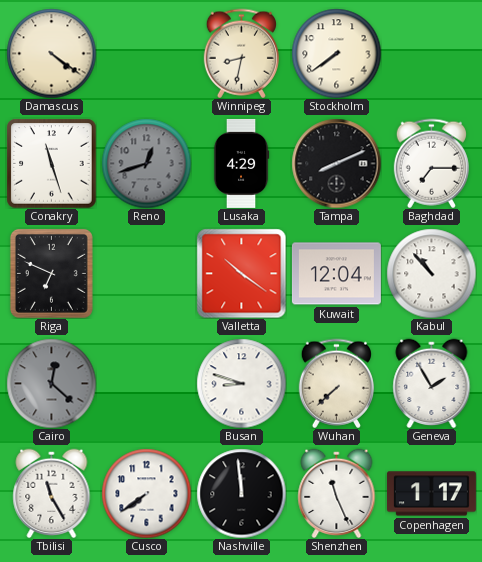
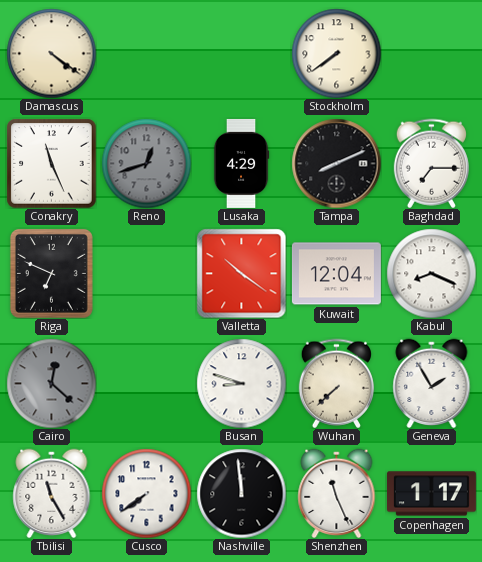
Winnipeg: 8:32 -> none
Conakry: 11:27 -> 11:26
Kabul: 10:53 -> 8:19
